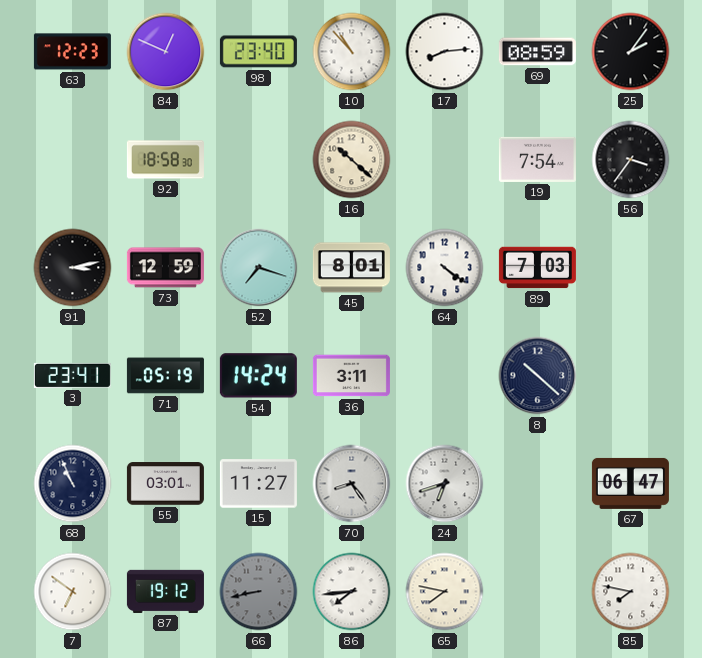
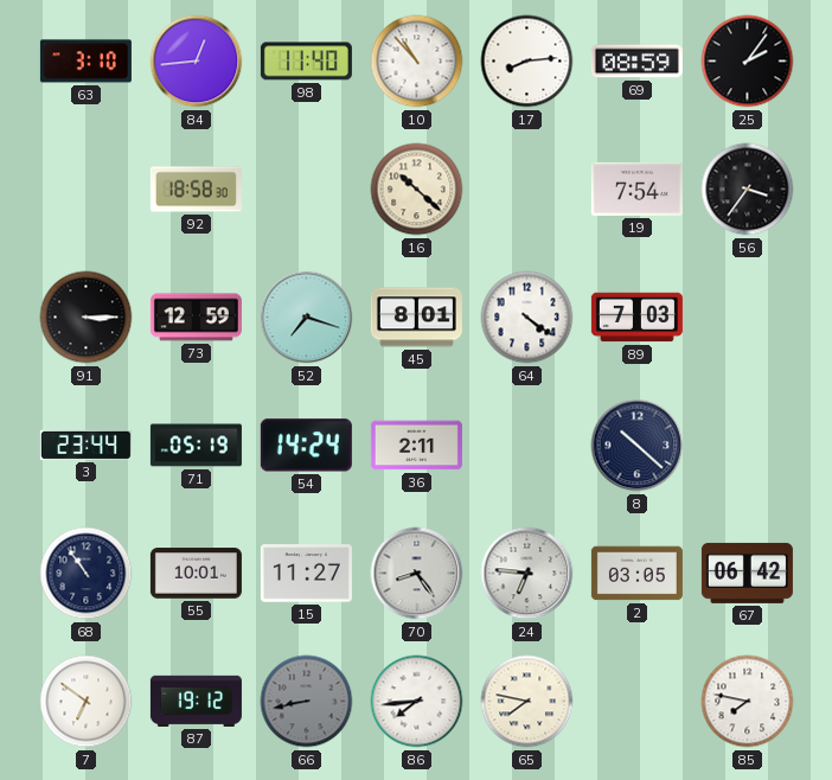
63: 12:23 -> 3:10
84: 12:49 -> 12:44
98: 23:40 -> 11:40
91: 3:13 -> 3:15
3: 23:41 -> 23:44
36: 3:11 -> 2:11
68: 10:56 -> 10:54
55: 03:01 -> 10:01
24: 6:42 -> 6:46
2: none -> 03:05
67: 06:47 -> 06:42
